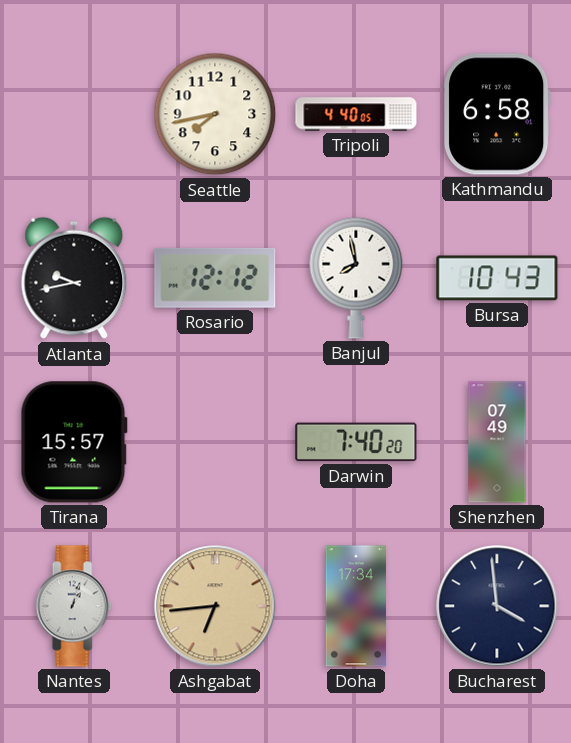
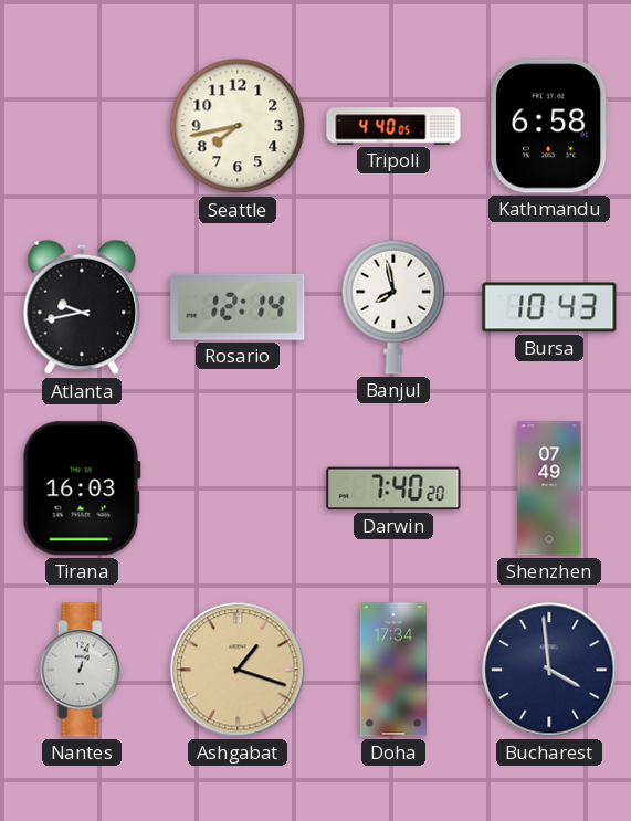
Rosario: 12:12 -> 12:14
Tirana: 15:57 -> 16:03
Ashgabat: 6:44 -> 1:18
